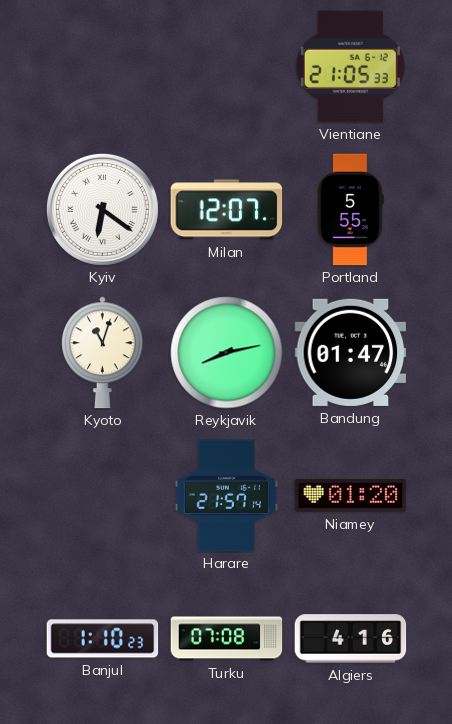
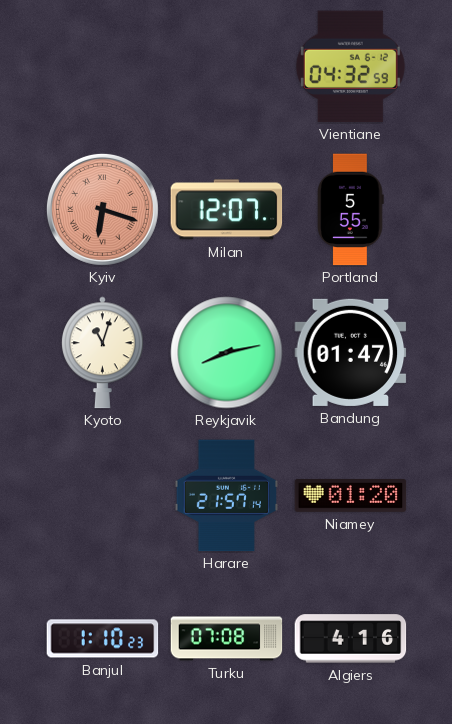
Vientiane: 21:05 -> 04:32
Kyiv: 6:21 -> 6:18
Kyiv dial: white -> salmon
